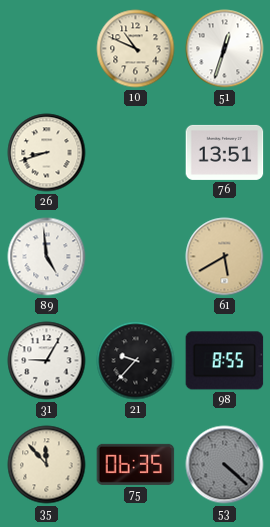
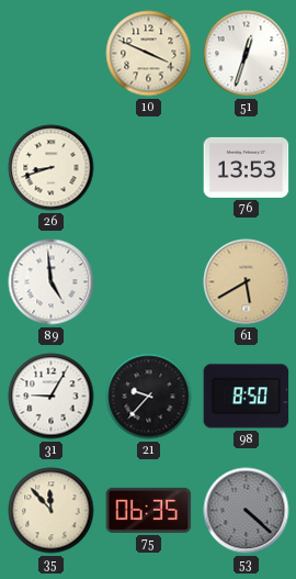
10: 10:49 -> 3:49
76: 13:51 -> 13:53
98: 8:55 -> 8:50
